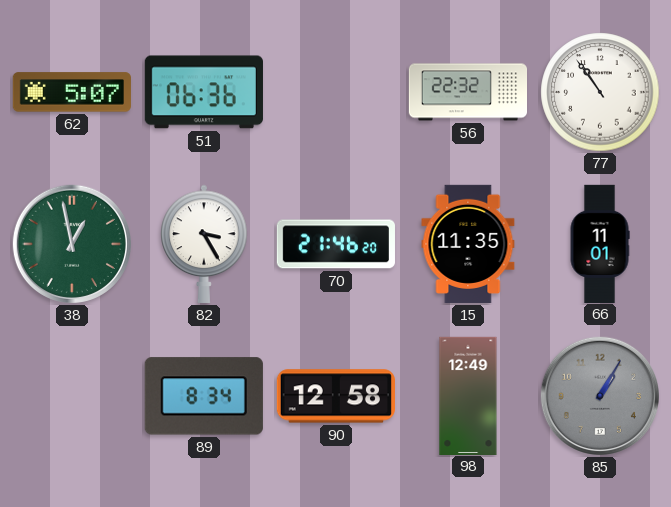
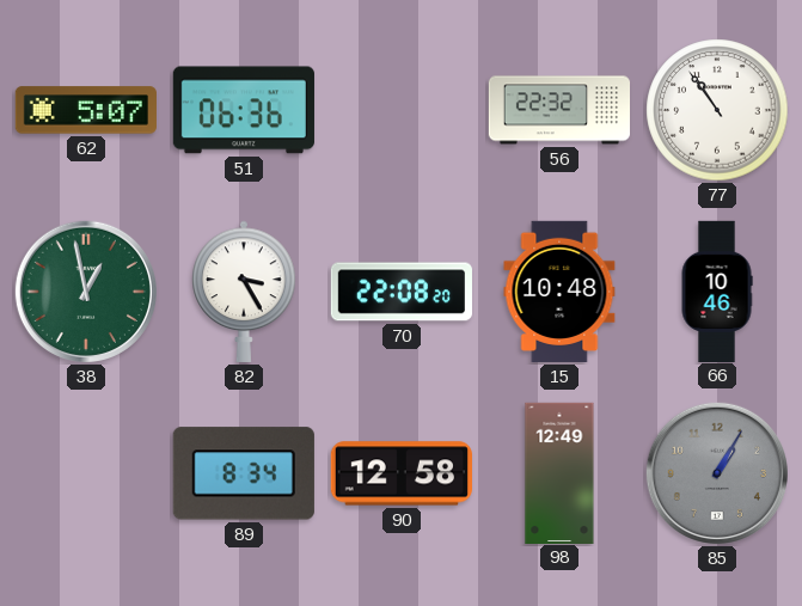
70: 21:46 -> 22:08
15: 11:35 -> 10:48
66: 11:01 -> 10:46
